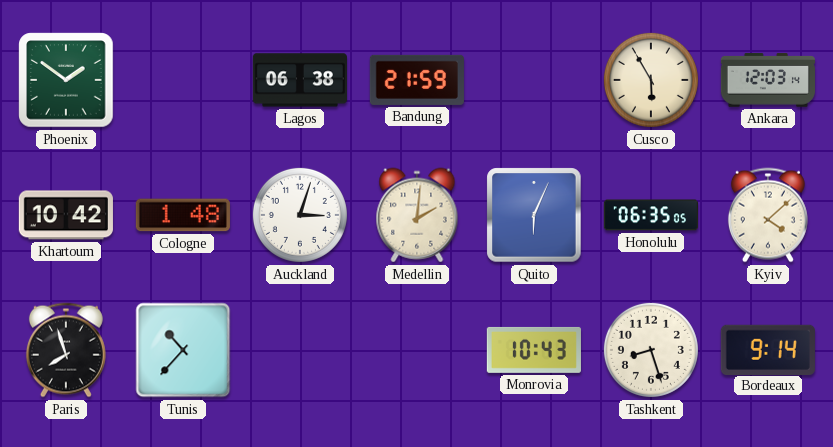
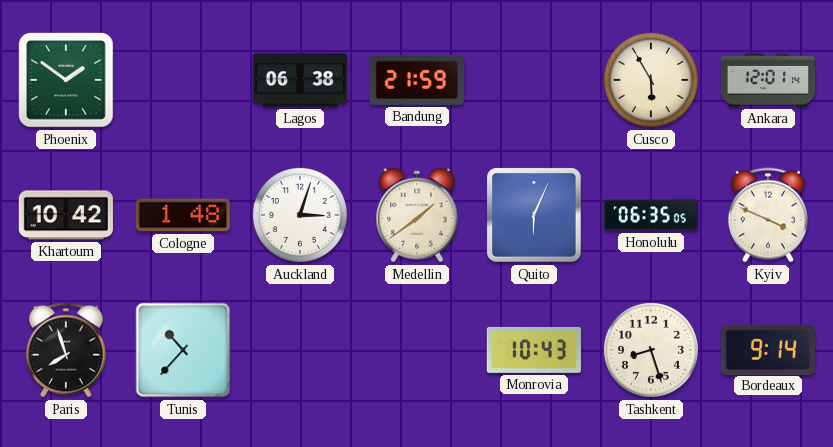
Ankara: 12:03 -> 12:01
Medellin: 2:01 -> 1:39
Kyiv: 4:08 -> 3:49
